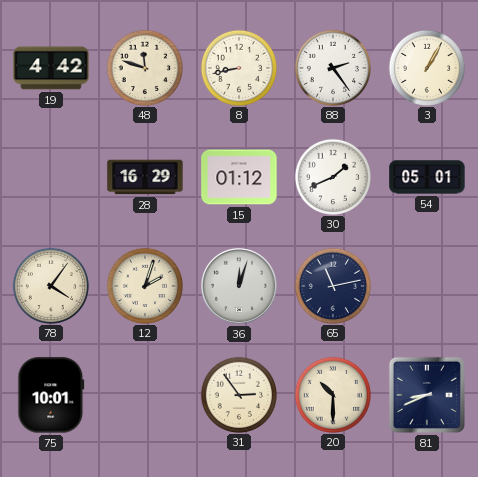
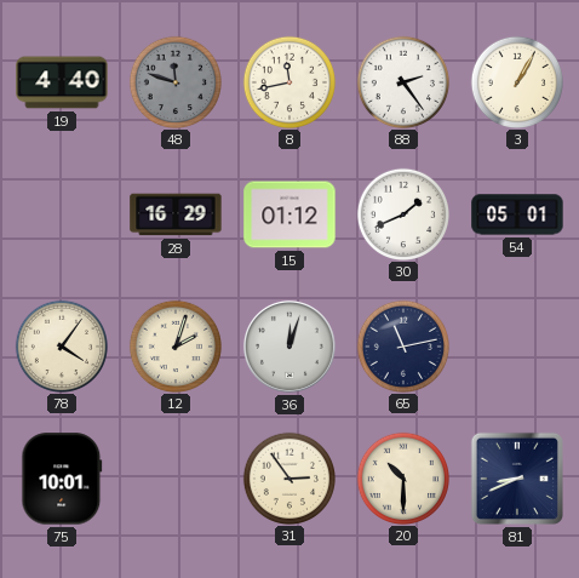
19: 4:42 -> 4:40
48 dial: cream -> grey
8: 8:43 -> 11:43
